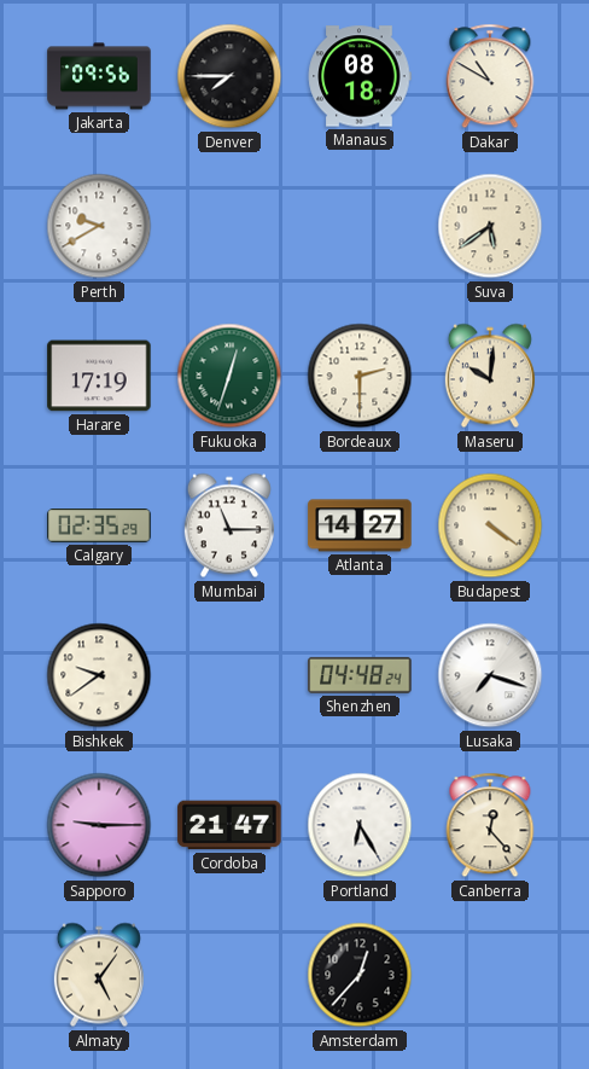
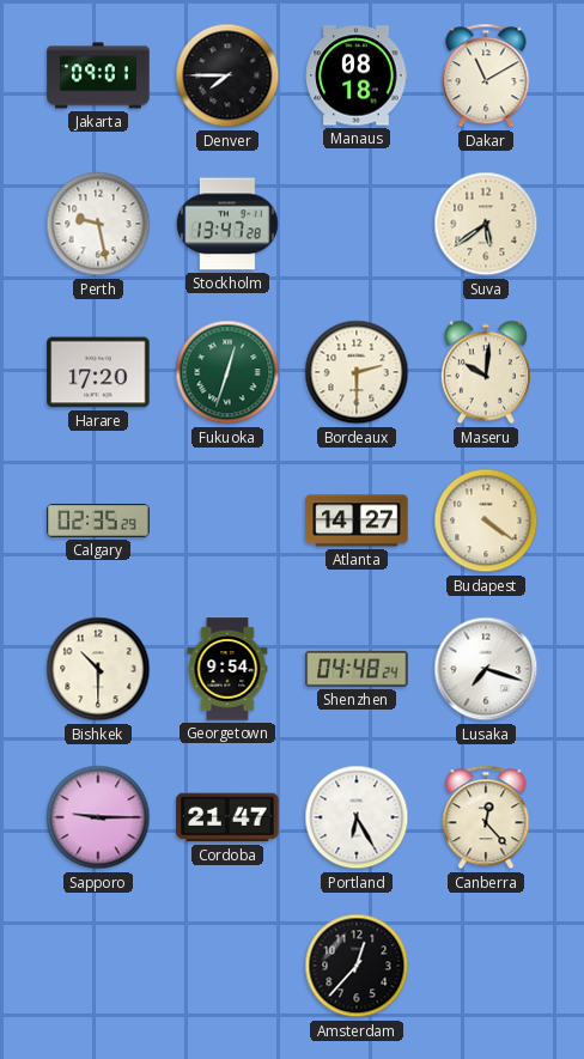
Jakarta: 09:56 -> 09:01
Dakar: 10:50 -> 11:10
Perth: 9:40 -> 9:28
Stockholm: none -> 13:47
Harare: 17:19 -> 17:20
Mumbai: 11:15 -> none
Bishkek: 9:39 -> 10:30
Georgetown: none -> 9:54
Almaty: 5:06 -> none
